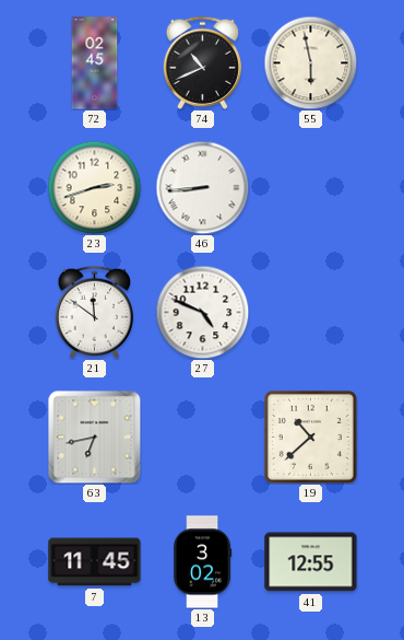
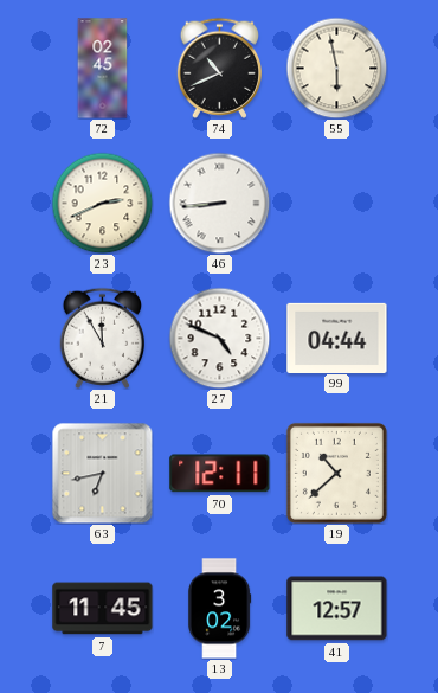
23: 2:42 -> 2:41
21: 11:51 -> 11:55
99: none -> 04:44
70: none -> 12:11
41: 12:55 -> 12:57
